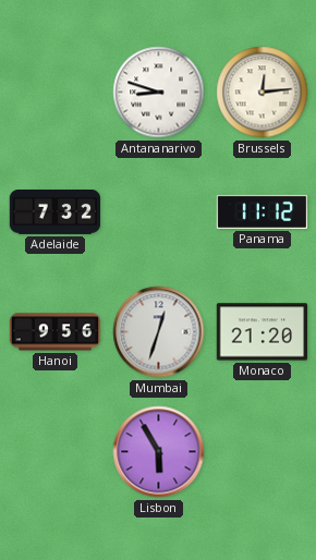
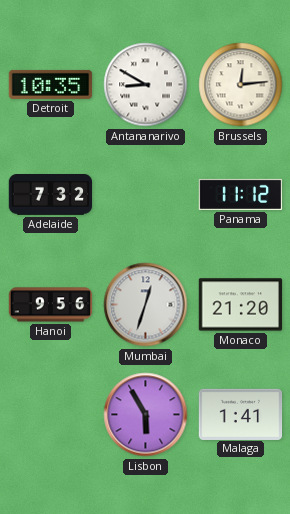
Detroit: none -> 10:35
Antananarivo: 8:48 -> 8:50
Malaga: none -> 1:41
